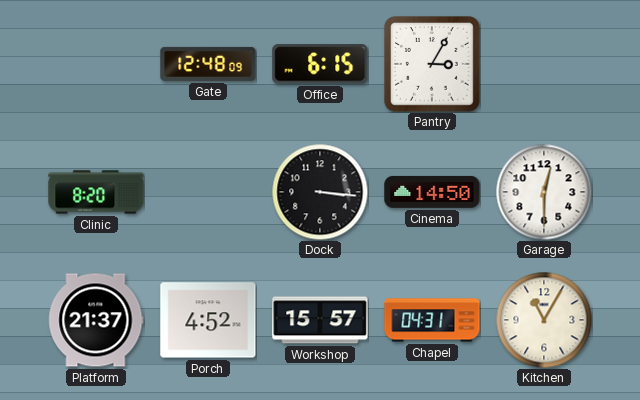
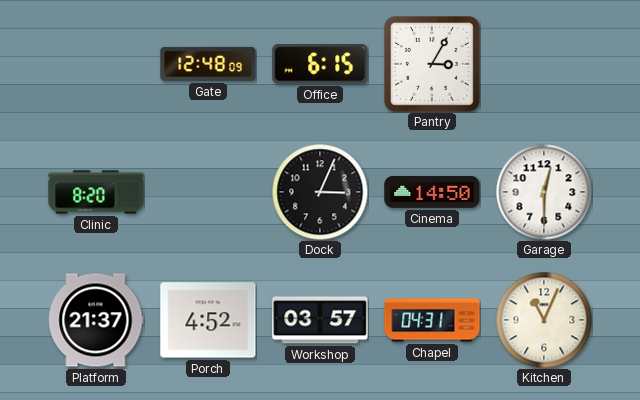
Dock: 3:16 -> 3:04
Workshop: 15:57 -> 03:57
Kitchen: 11:05 -> 11:04
